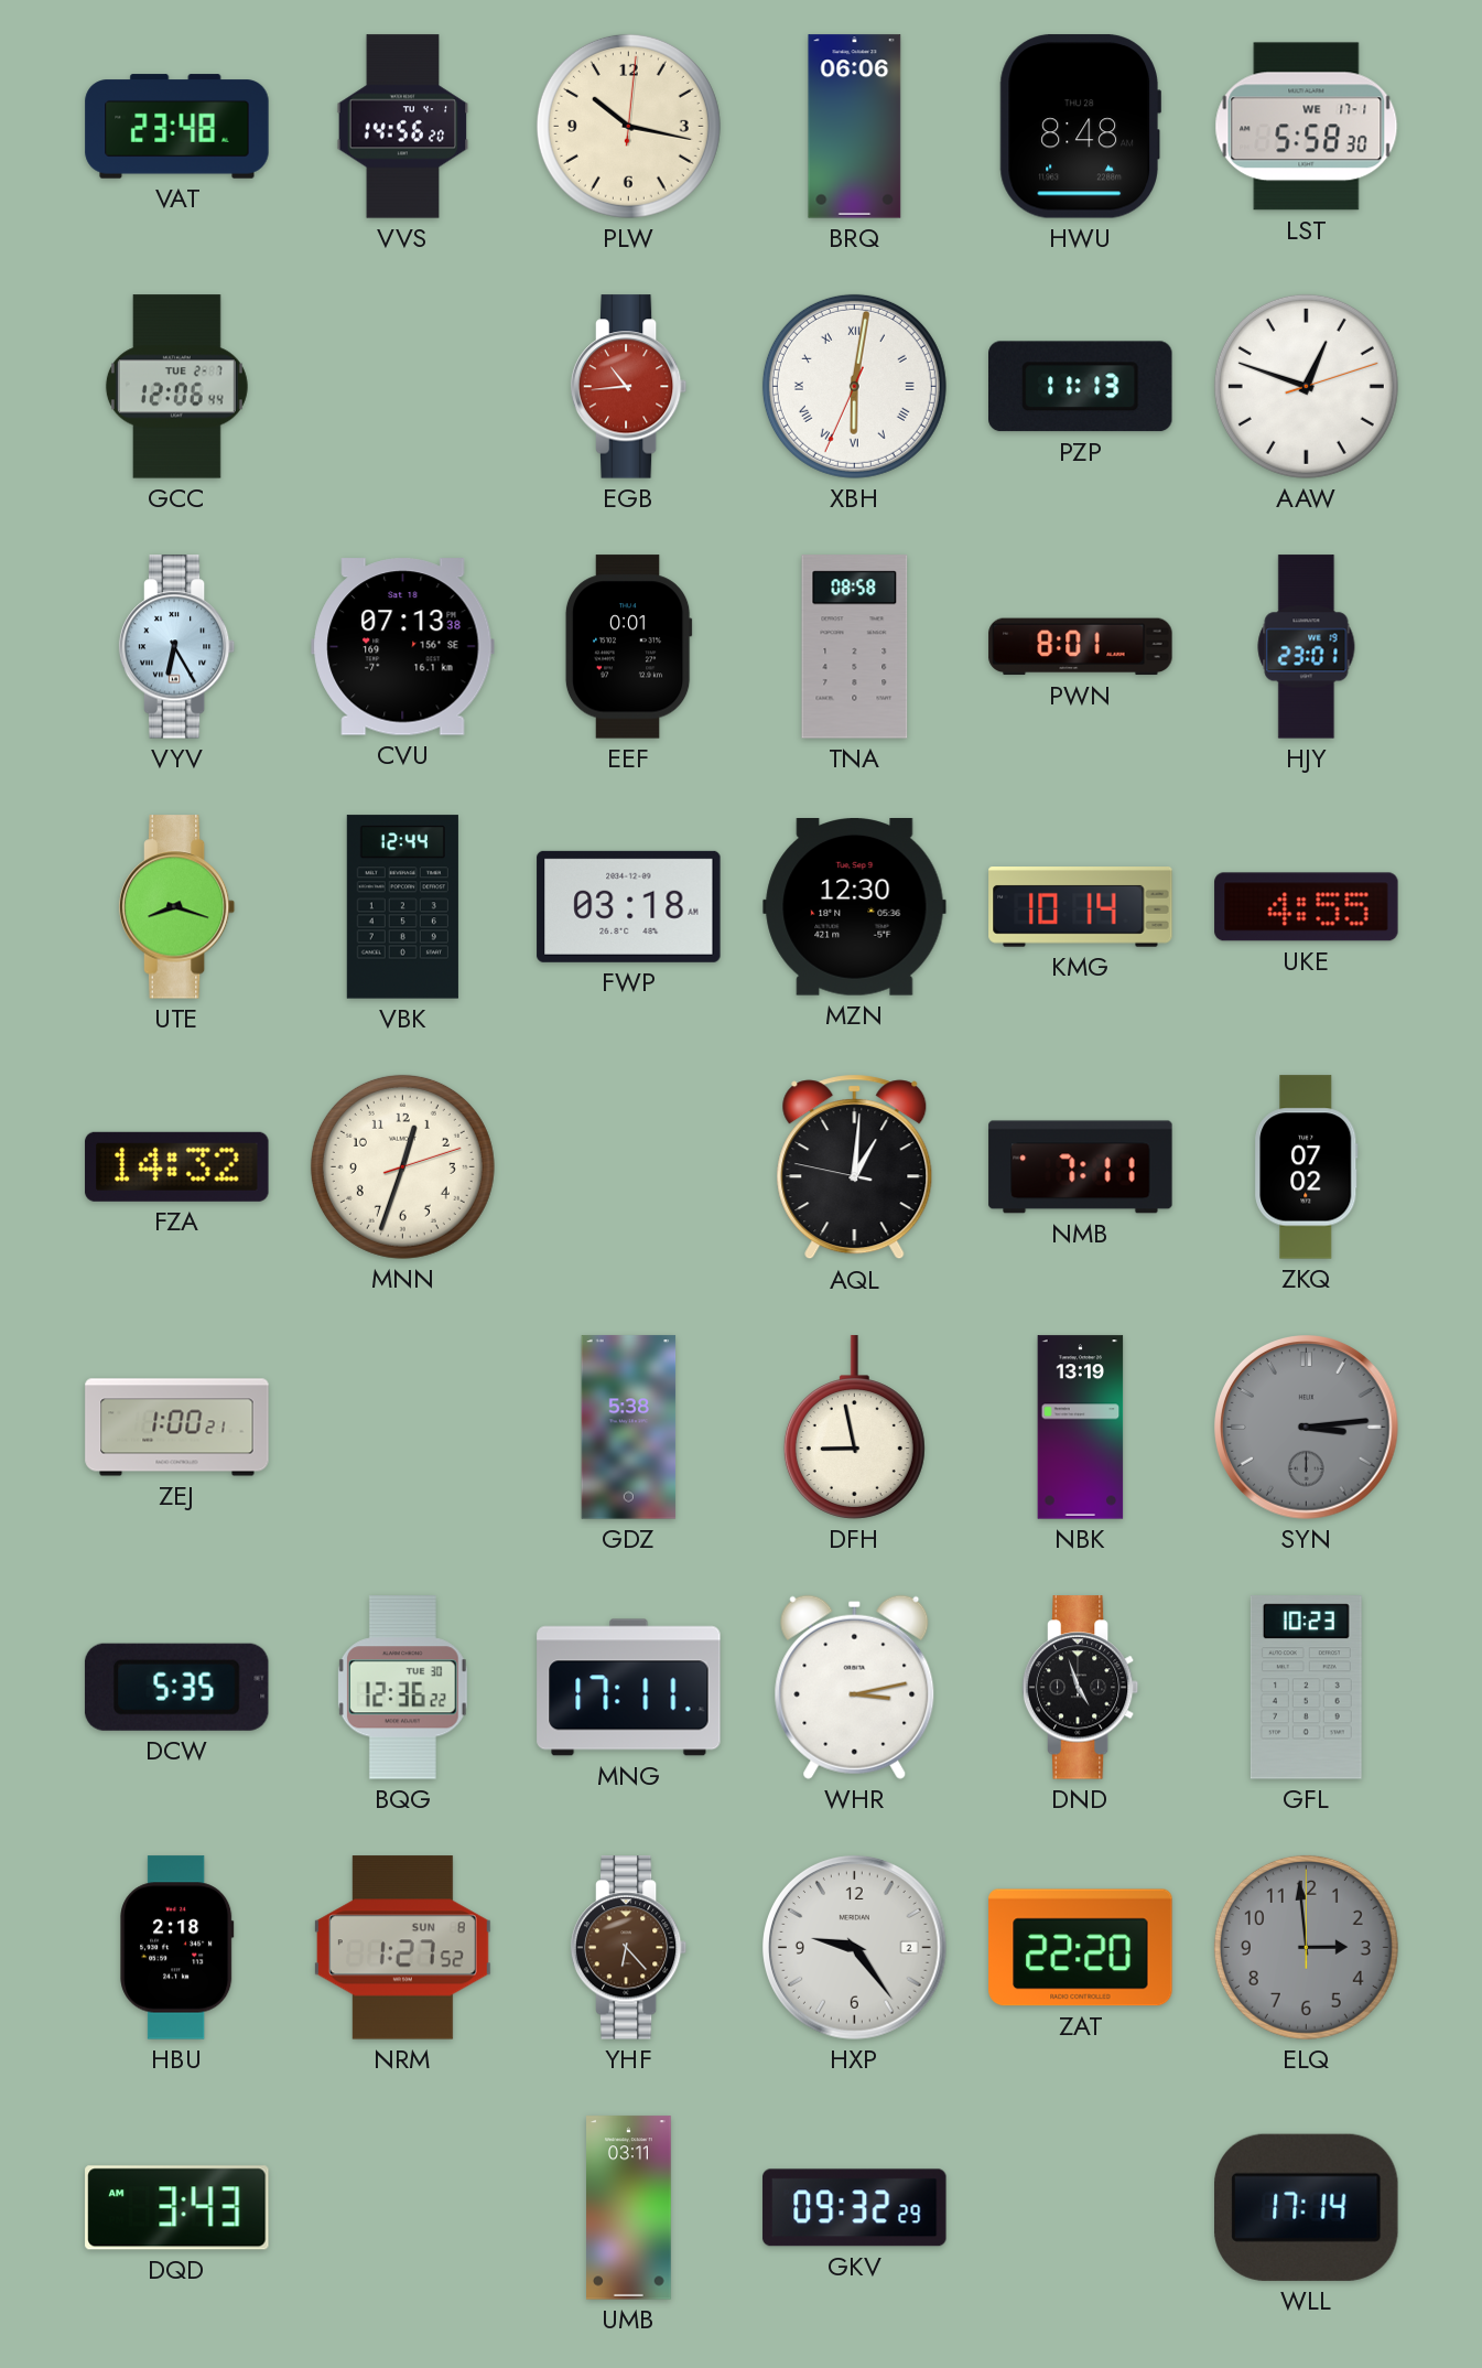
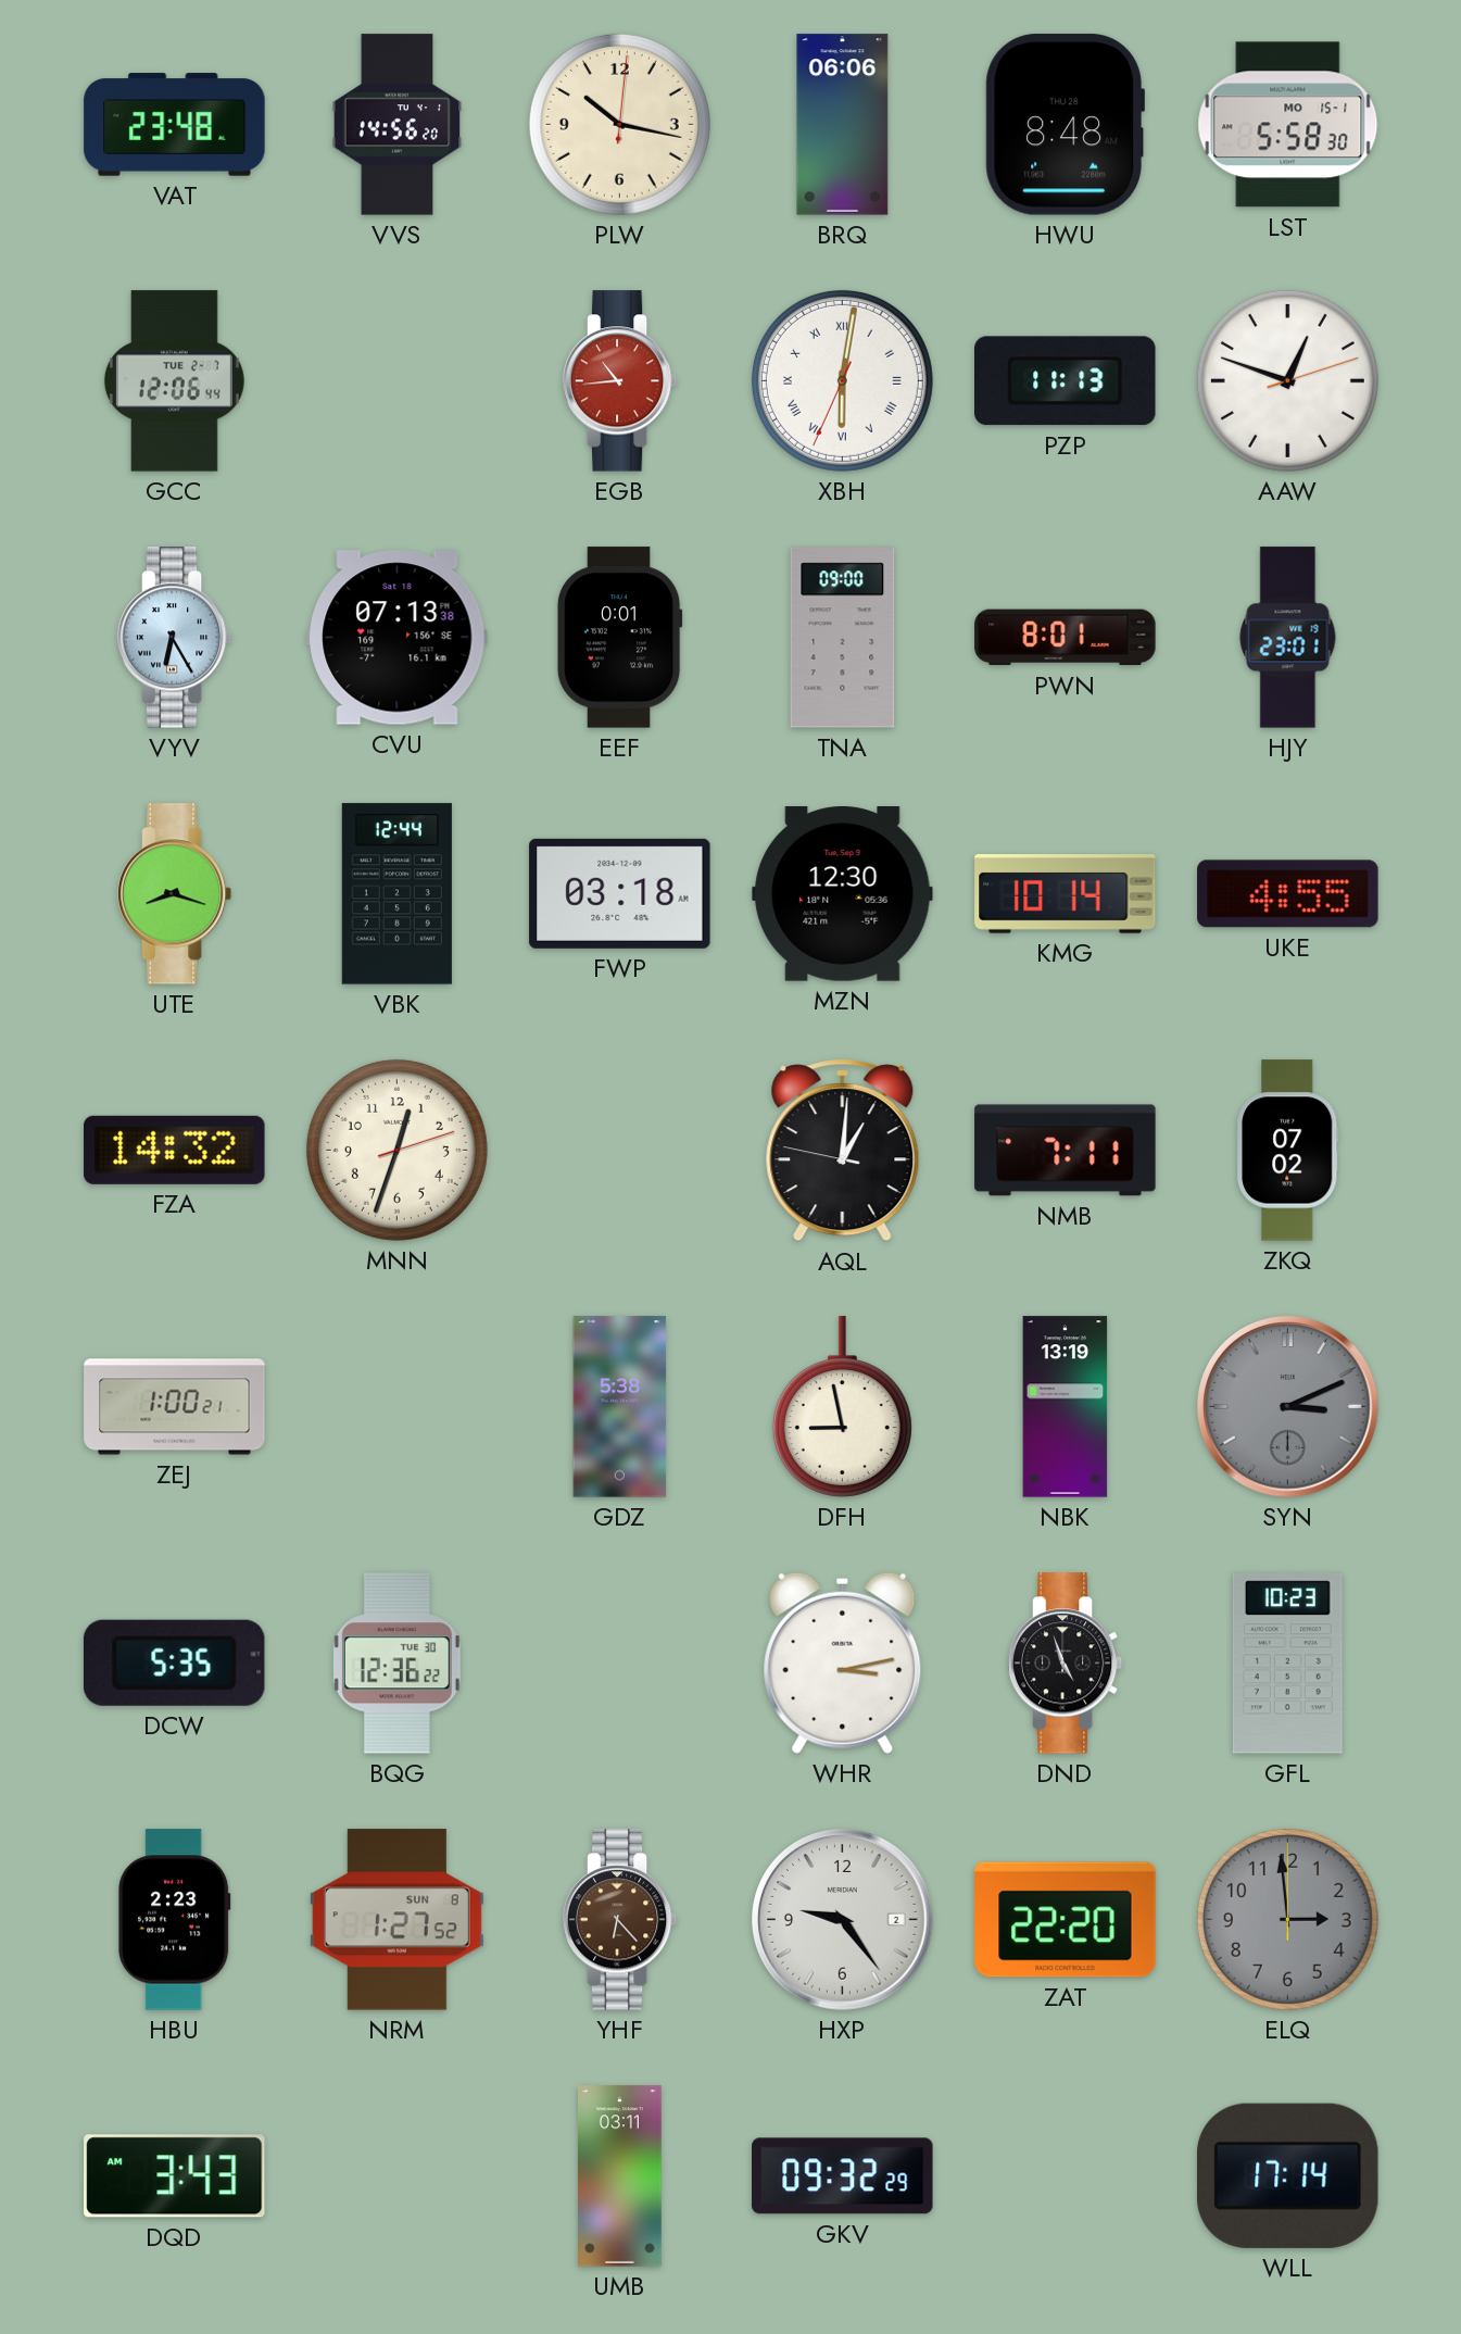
LST date: WE 17-1 -> MO 15-1
TNA: 08:58 -> 09:00
SYN: 3:14 -> 3:11
MNG: 17:11 -> none
HBU: 2:18 -> 2:23
